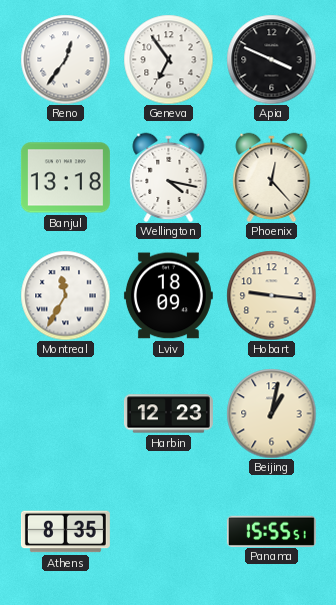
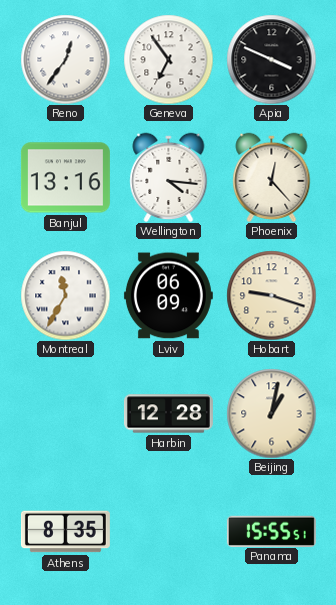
Banjul: 13:18 -> 13:16
Wellington: 4:17 -> 4:16
Lviv: 18:09 -> 06:09
Hobart: 9:16 -> 9:18
Harbin: 12:23 -> 12:28
